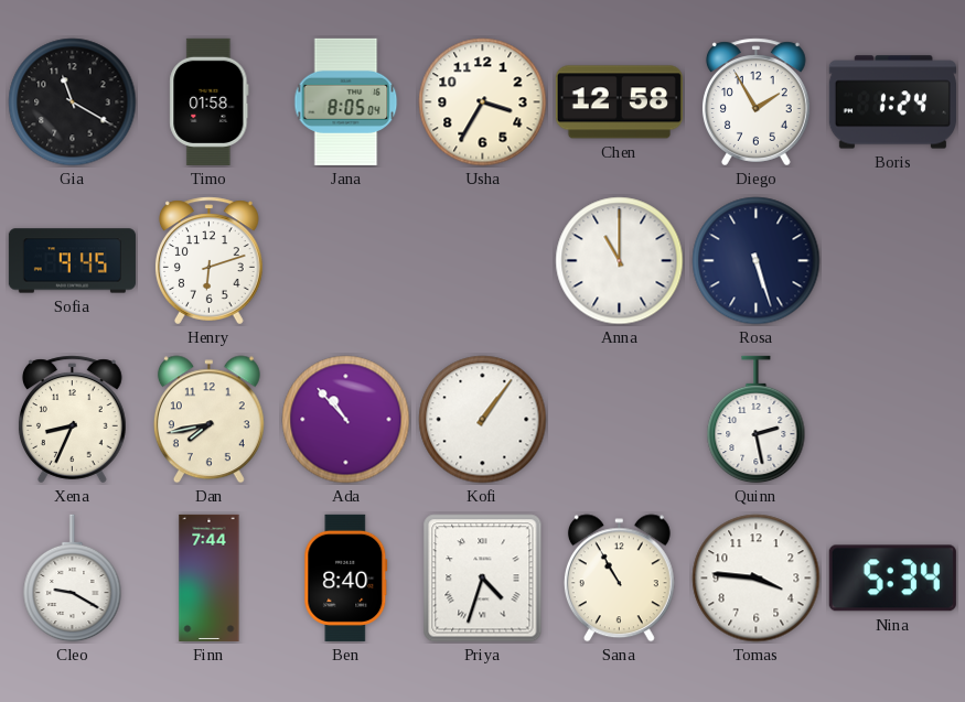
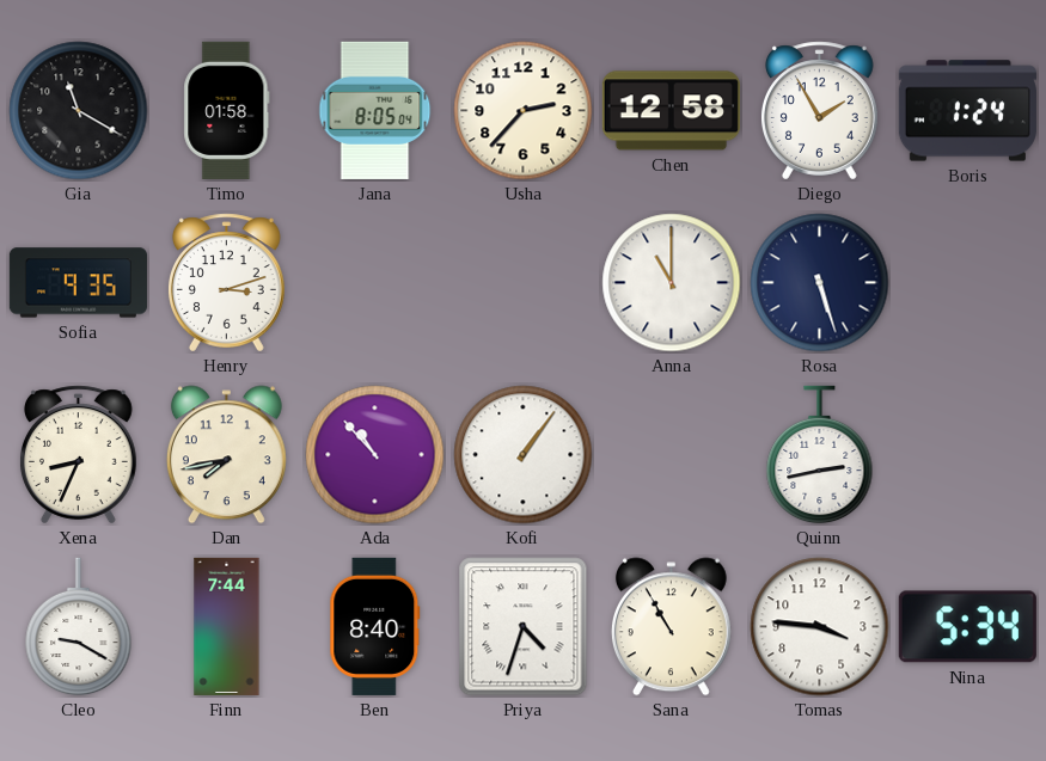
Usha: 3:35 -> 2:37
Sofia: 9:45 -> 9:35
Henry: 6:12 -> 3:12
Quinn: 2:28 -> 2:43
